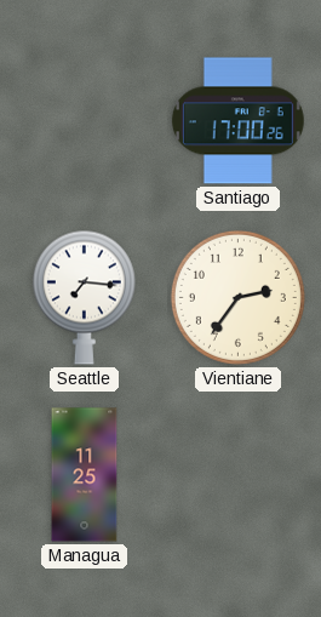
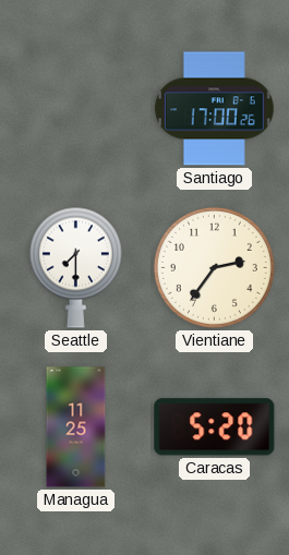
Seattle: 7:16 -> 7:30
Caracas: none -> 5:20
